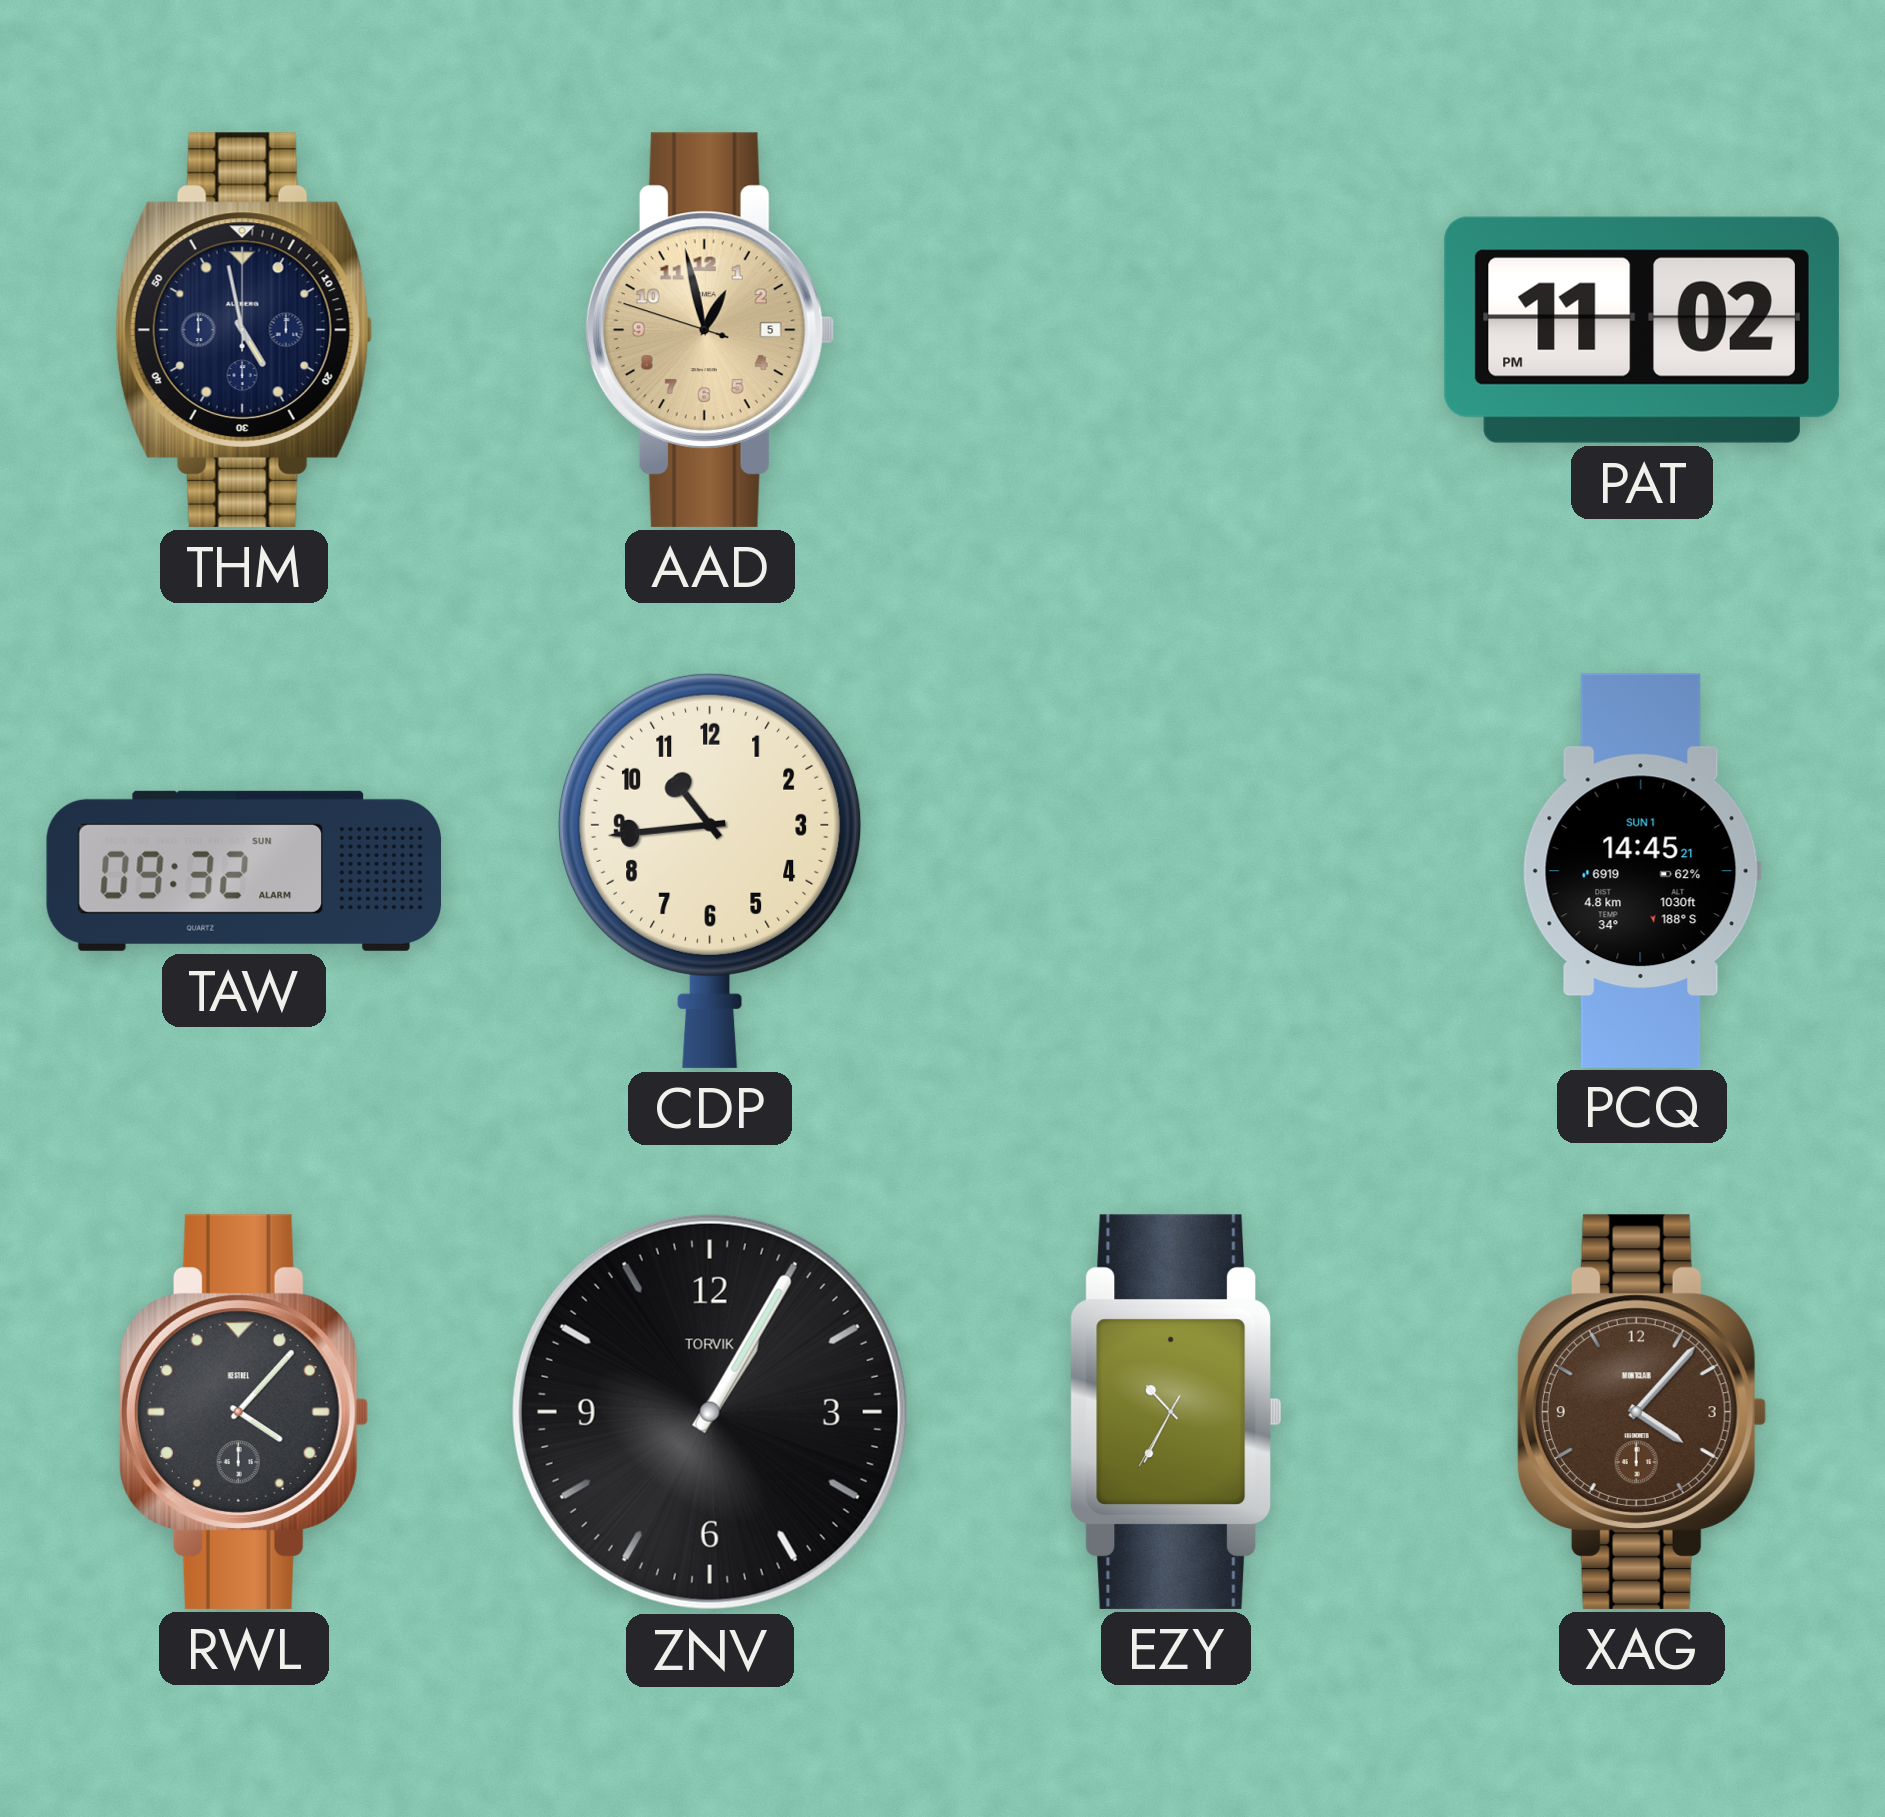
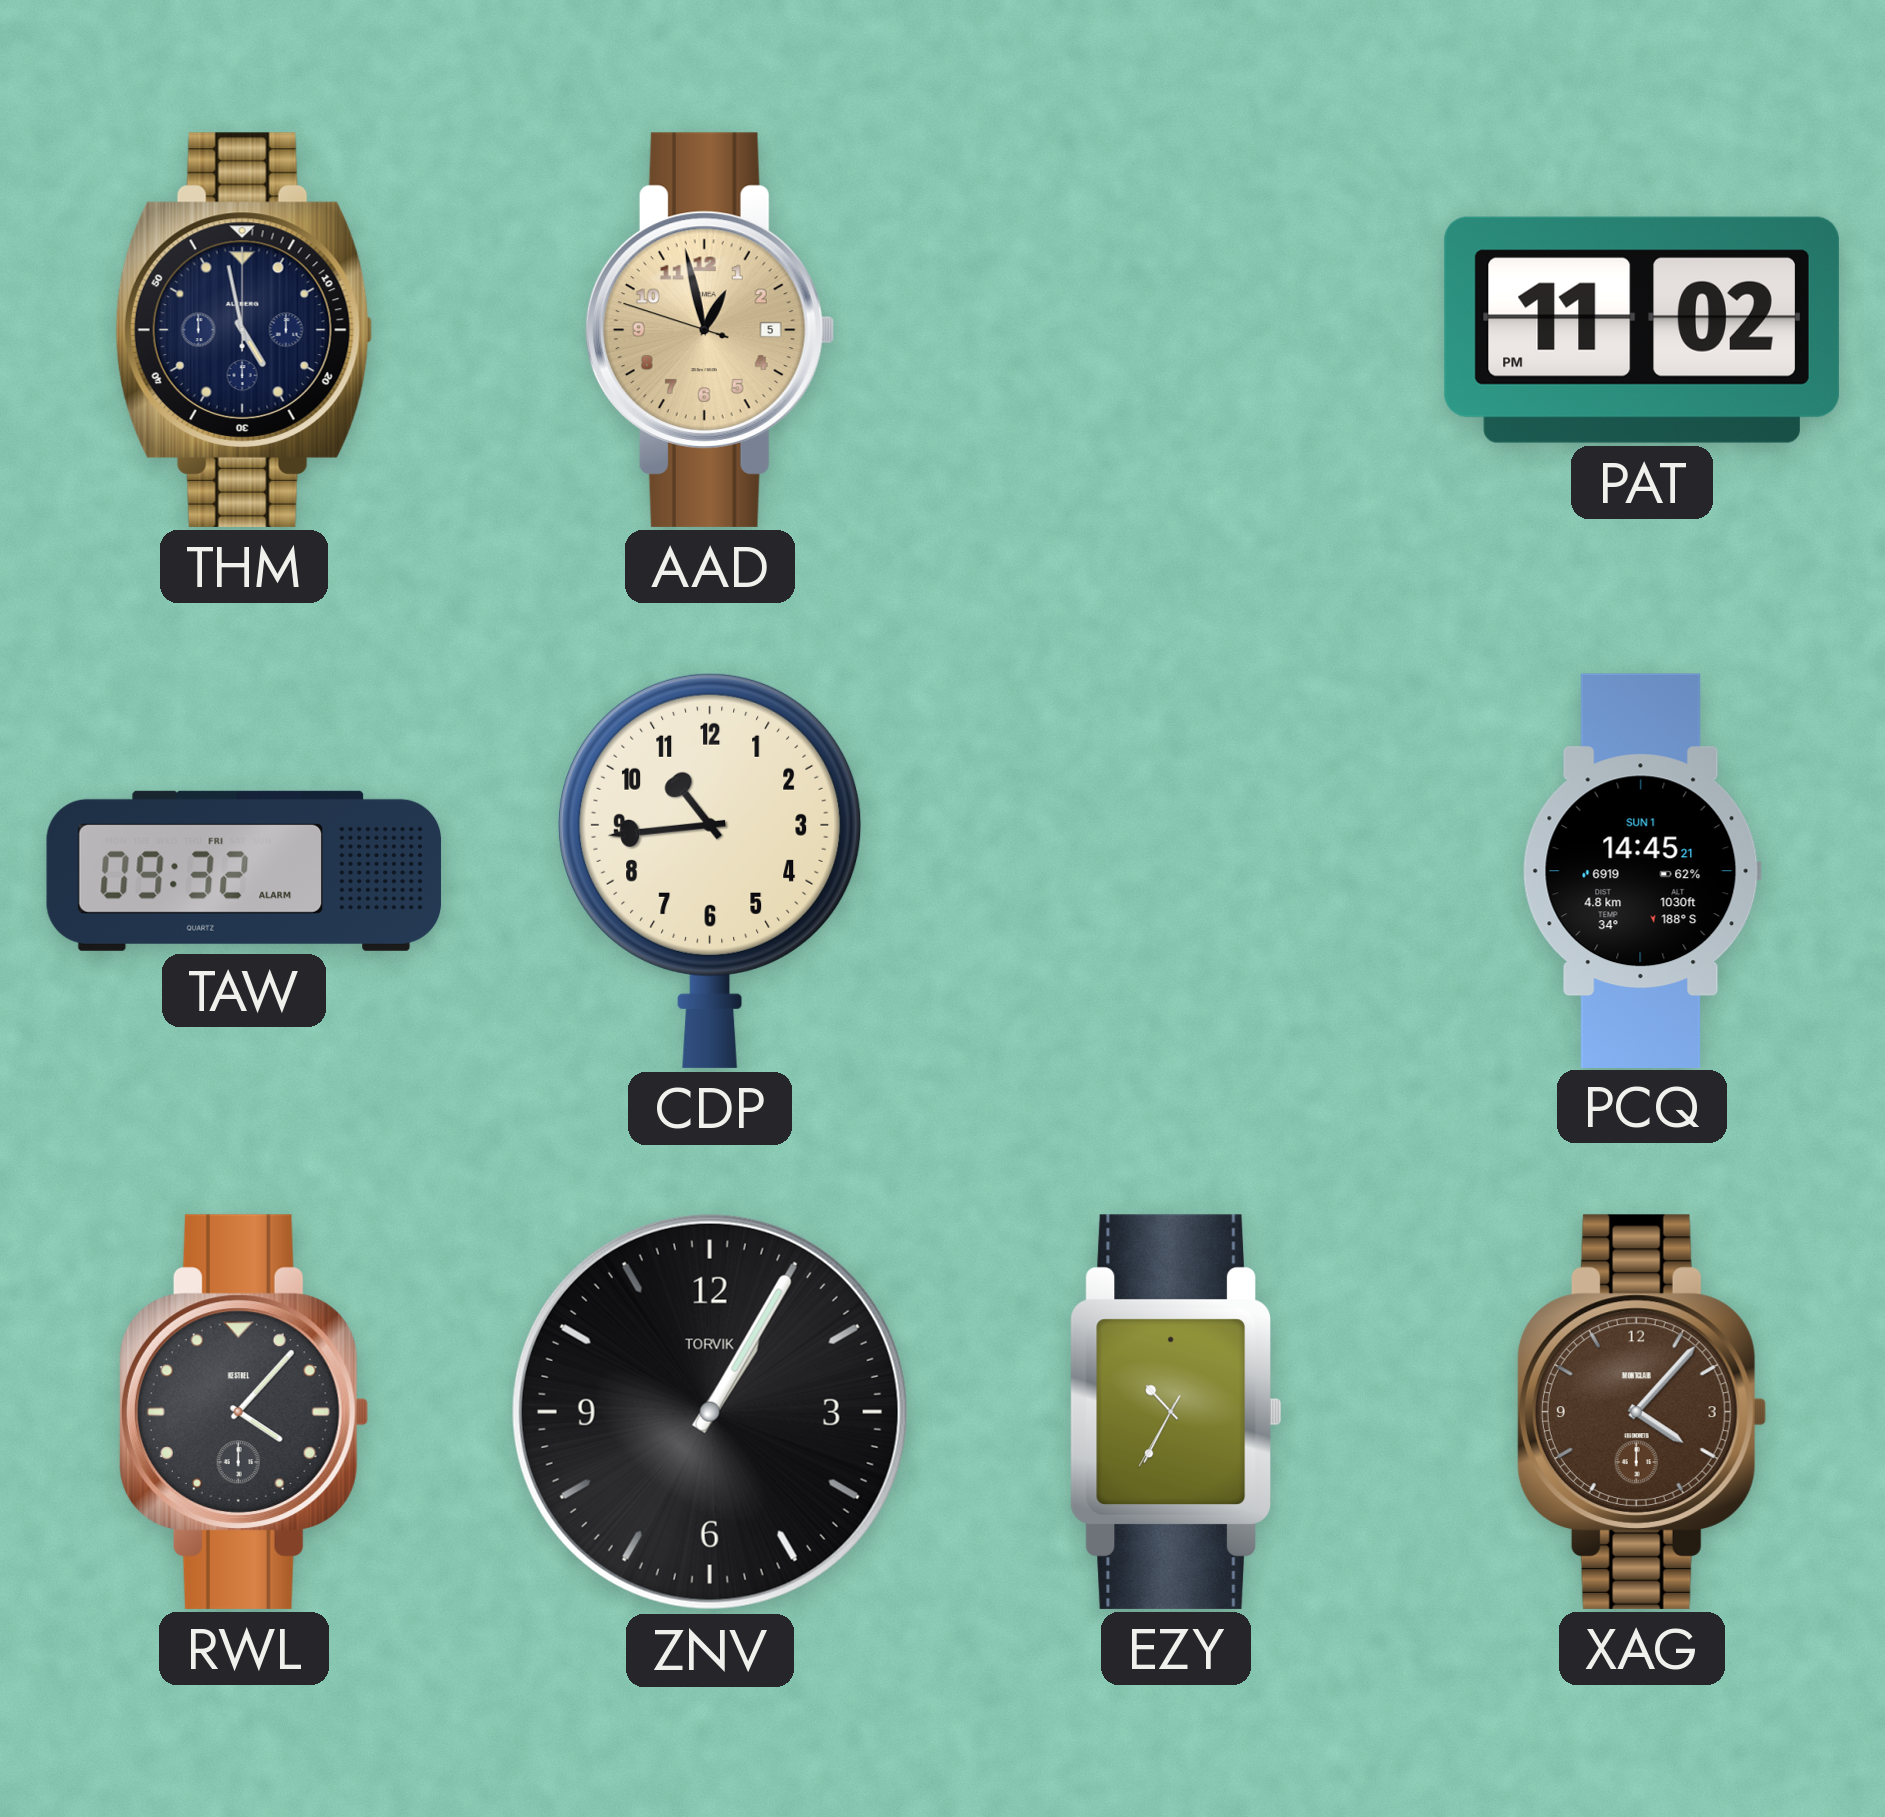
TAW date: SUN -> FRI
